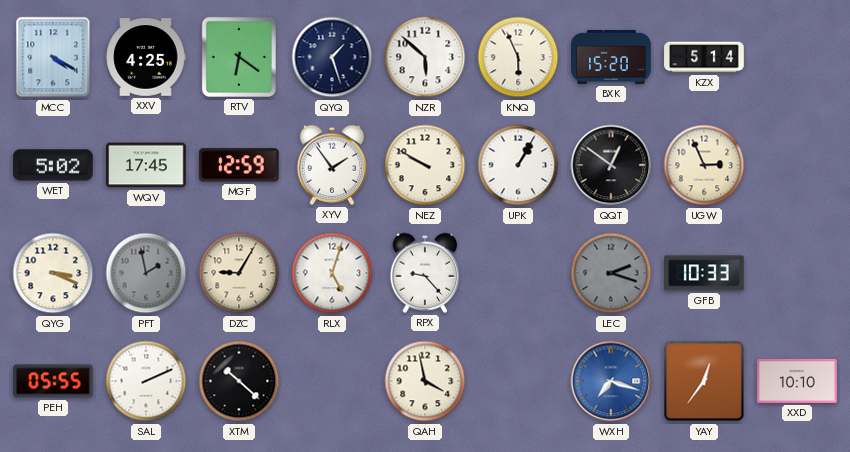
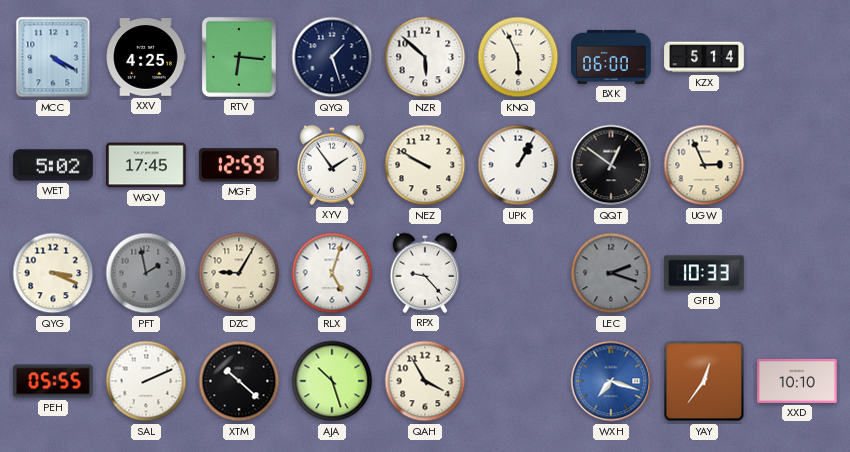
RTV: 6:21 -> 6:16
BXK: 15:20 -> 06:00
AJA: none -> 10:27
QAH: 3:58 -> 3:55
